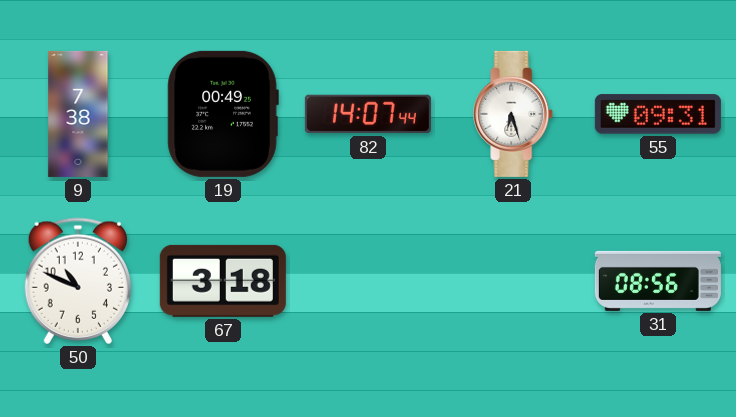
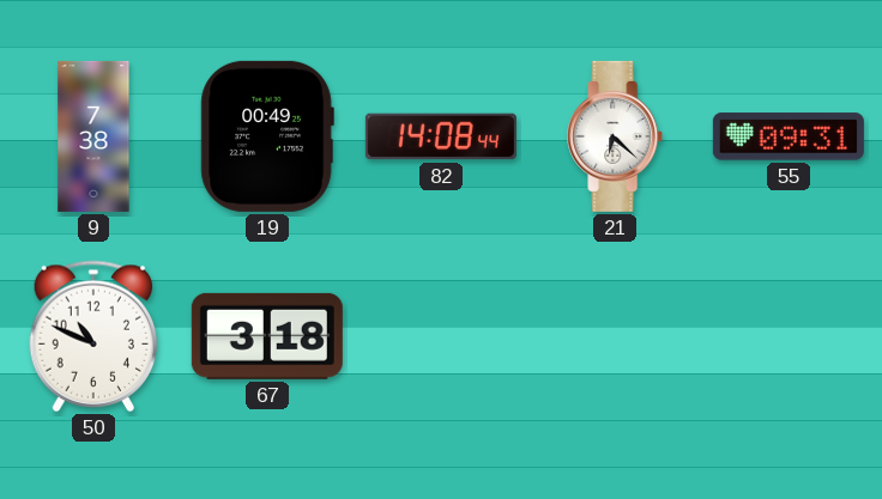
82: 14:07 -> 14:08
21: 6:27 -> 6:22
31: 08:56 -> none
